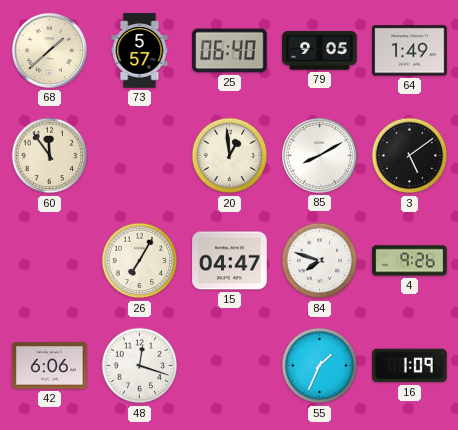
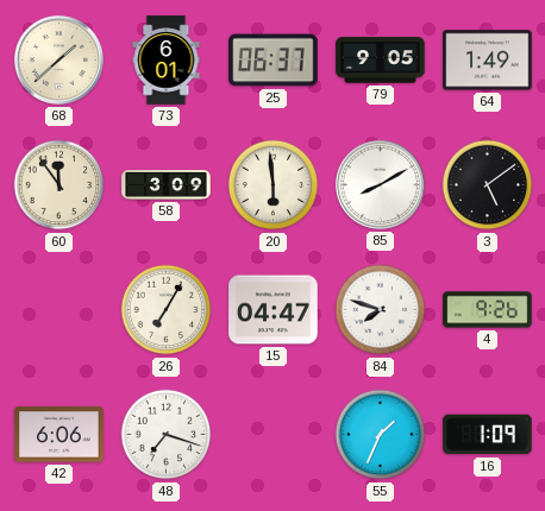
73: 5:57 -> 6:01
25: 06:40 -> 06:37
58: none -> 3:09
20: 12:59 -> 5:59
48: 12:18 -> 7:18
